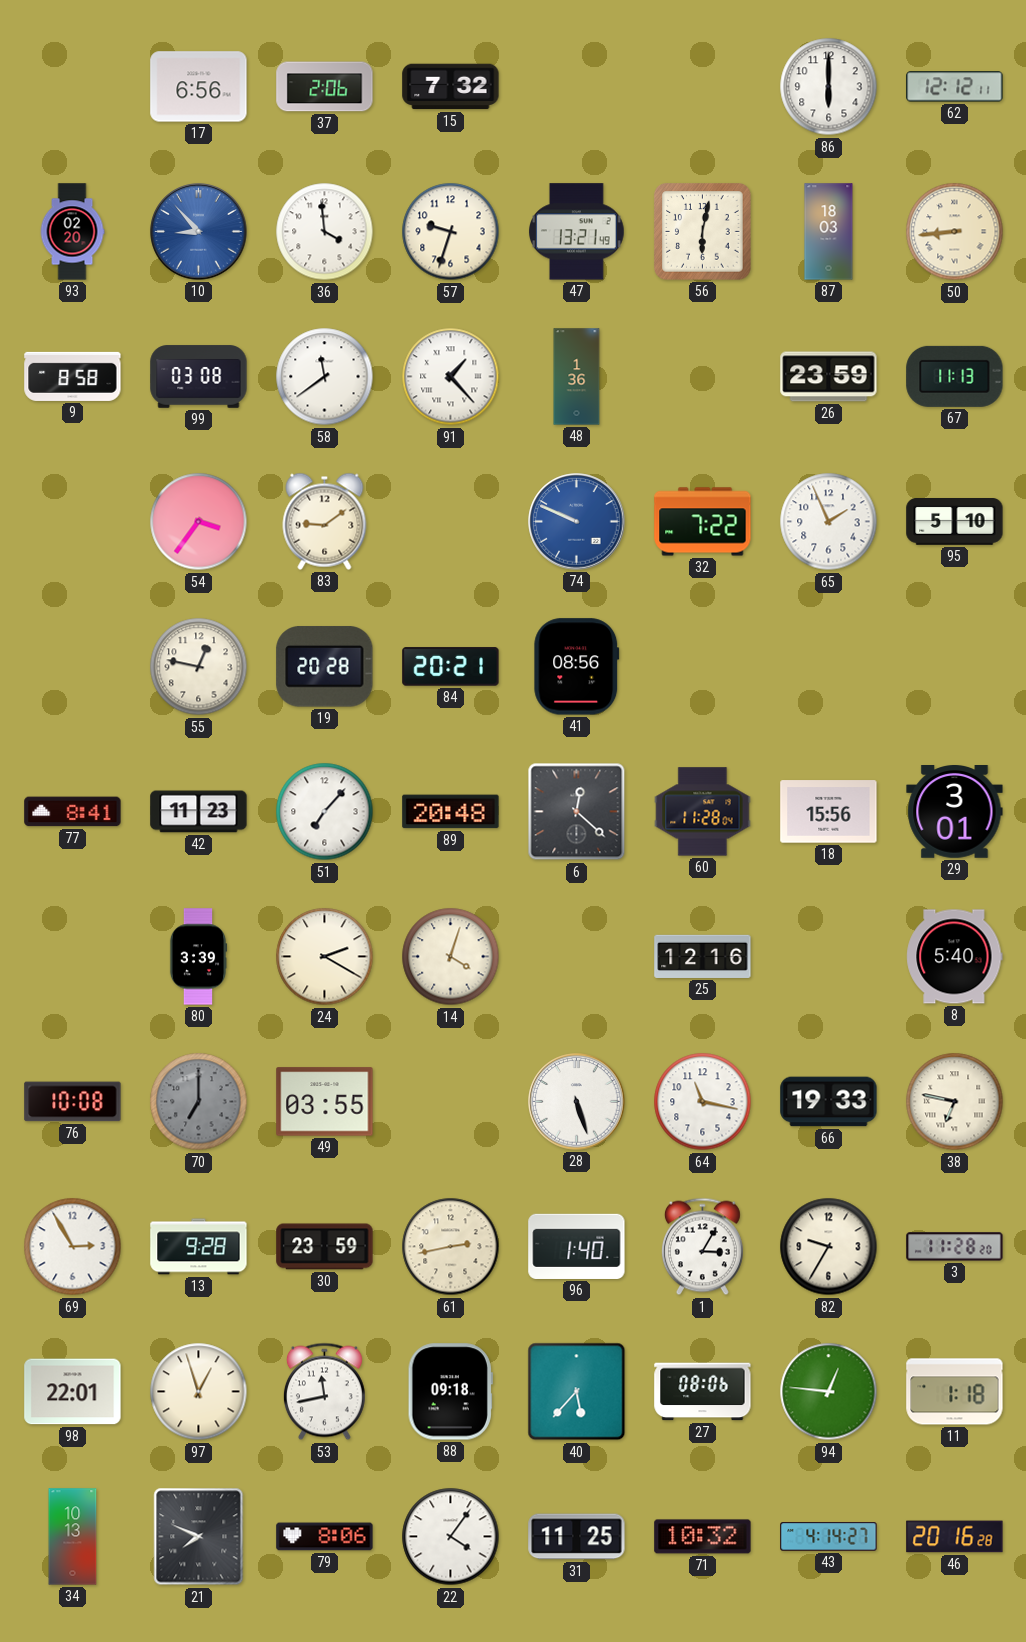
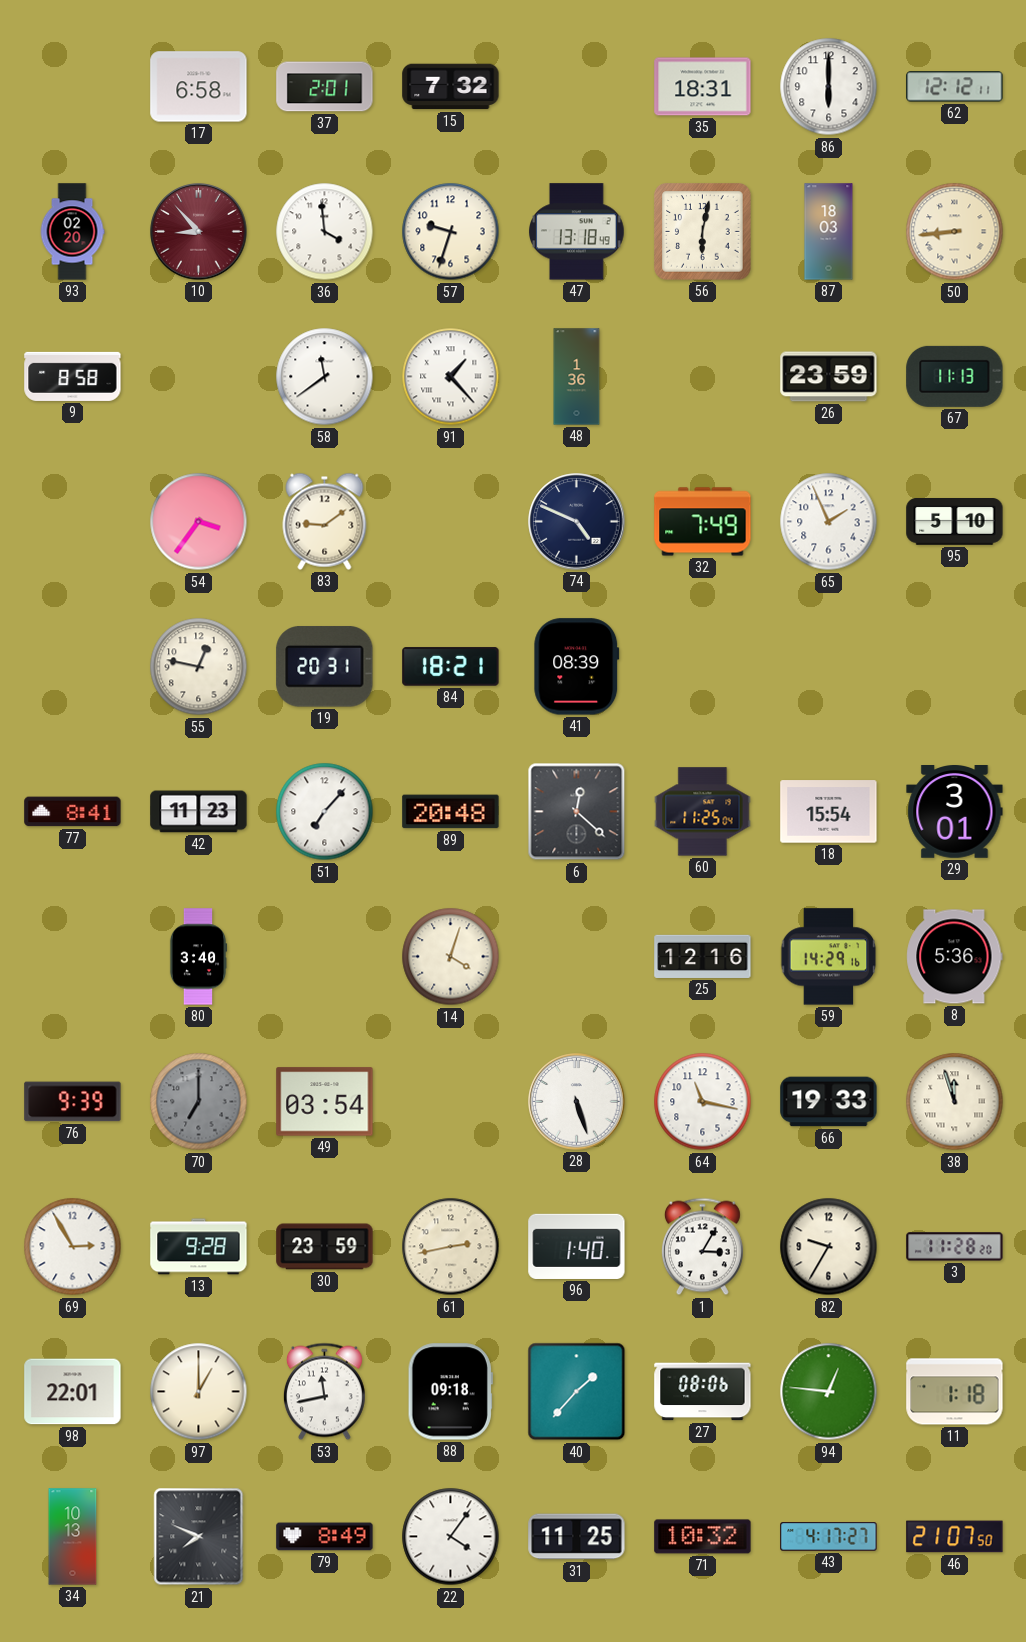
17: 6:56 -> 6:58
37: 2:06 -> 2:01
35: none -> 18:31
10 dial: blue -> burgundy
47: 13:21 -> 13:18
99: 03:08 -> none
74: 9:49 -> 4:49
74 dial: blue -> navy
32: 7:22 -> 7:49
19: 20:28 -> 20:31
84: 20:21 -> 18:21
41: 08:56 -> 08:39
60: 11:28 -> 11:25
18: 15:56 -> 15:54
80: 3:39 -> 3:40
24: 2:20 -> none
59: none -> 14:29
8: 5:40 -> 5:36
76: 10:08 -> 9:39
49: 03:55 -> 03:54
38: 6:47 -> 11:57
97: 12:57 -> 1:00
40: 5:37 -> 1:37
79: 8:06 -> 8:49
43: 4:14 -> 4:17
46: 20:16 -> 21:07
